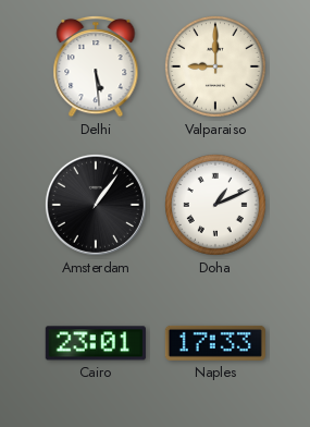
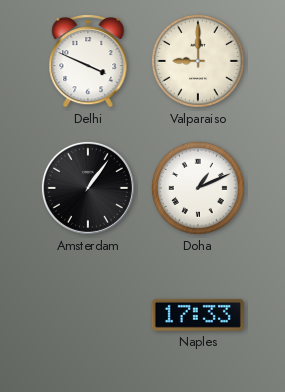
Delhi: 5:29 -> 3:49
Cairo: 23:01 -> none
